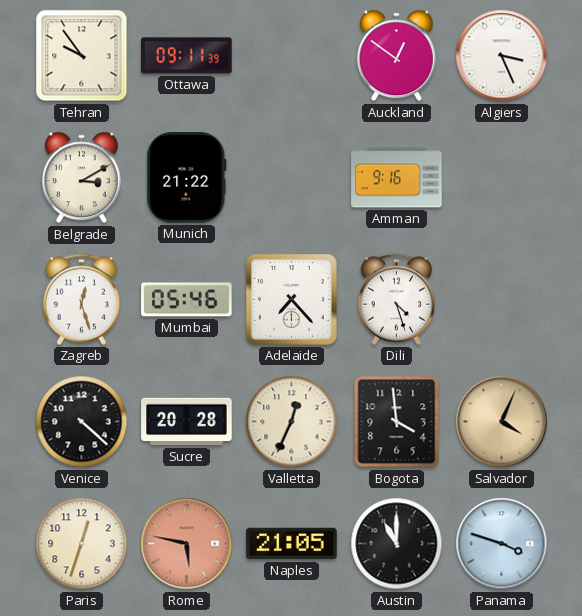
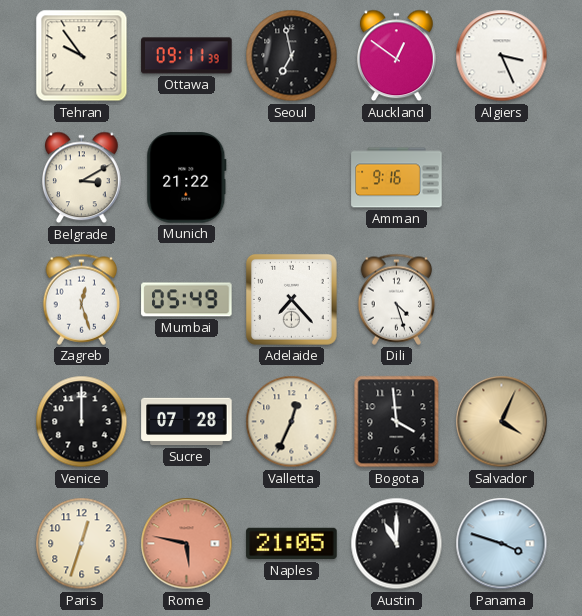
Seoul: none -> 6:58
Mumbai: 05:46 -> 05:49
Venice: 4:22 -> 12:00
Sucre: 20:28 -> 07:28
